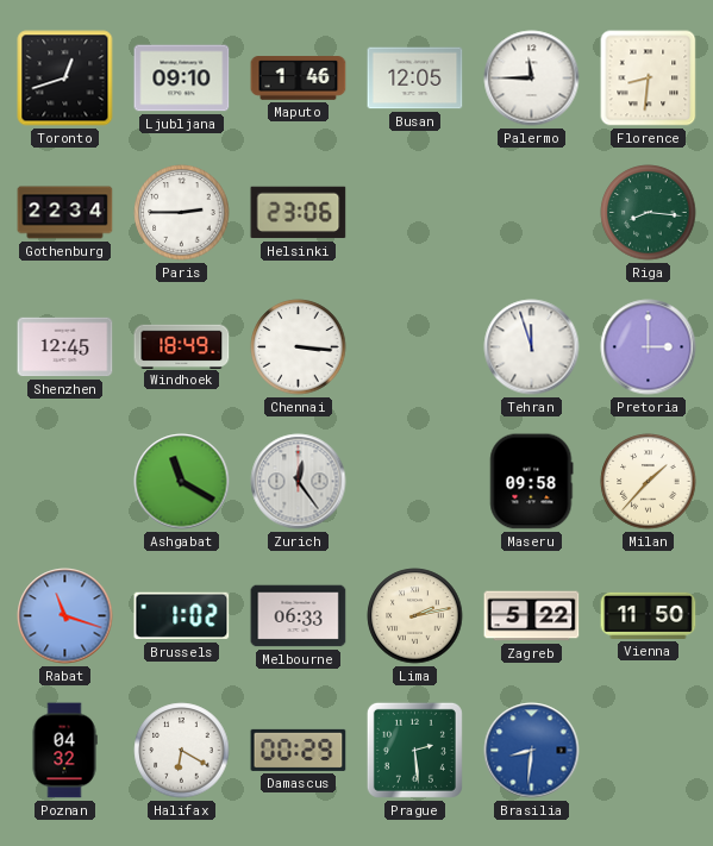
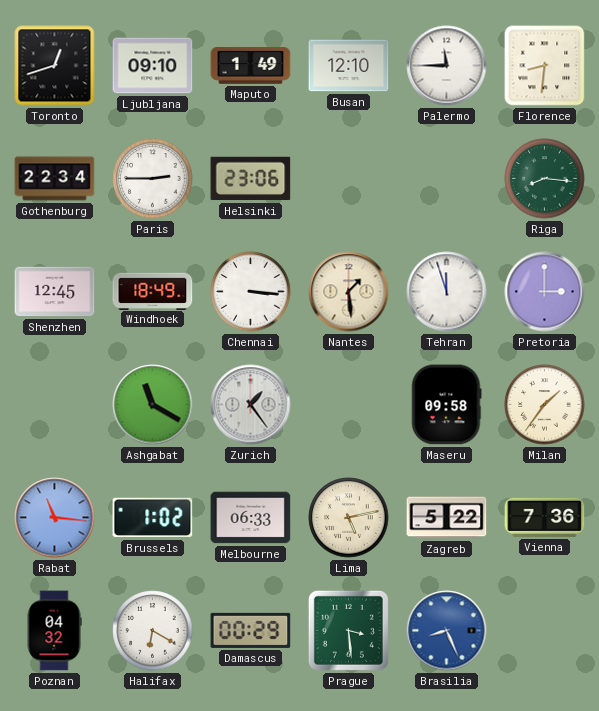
Maputo: 1:46 -> 1:49
Busan: 12:05 -> 12:10
Nantes: none -> 1:29
Zurich: 12:24 -> 1:24
Milan: 1:37 -> 1:36
Rabat: 11:18 -> 11:16
Lima: 2:13 -> 5:13
Vienna: 11:50 -> 7:36
Prague: 2:29 -> 3:29
Brasilia: 8:31 -> 8:26
